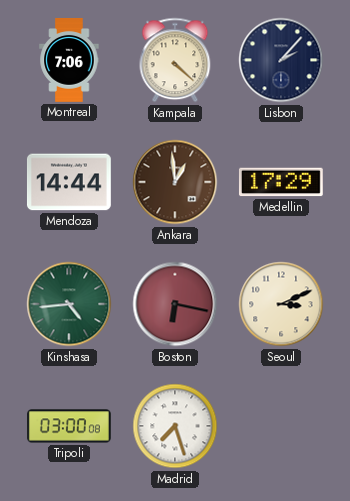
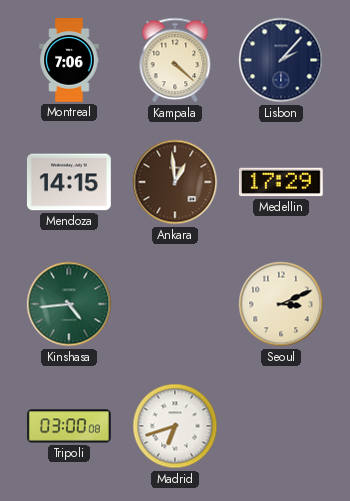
Mendoza: 14:44 -> 14:15
Boston: 6:17 -> none
Madrid: 7:27 -> 6:42
